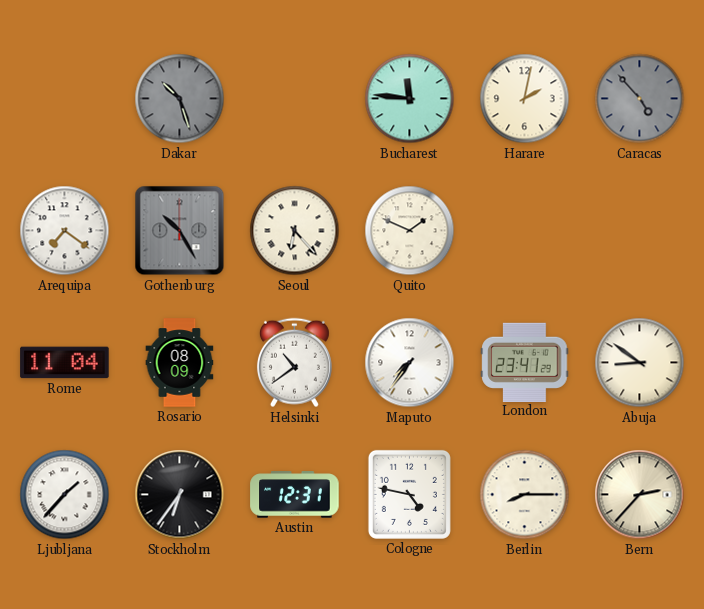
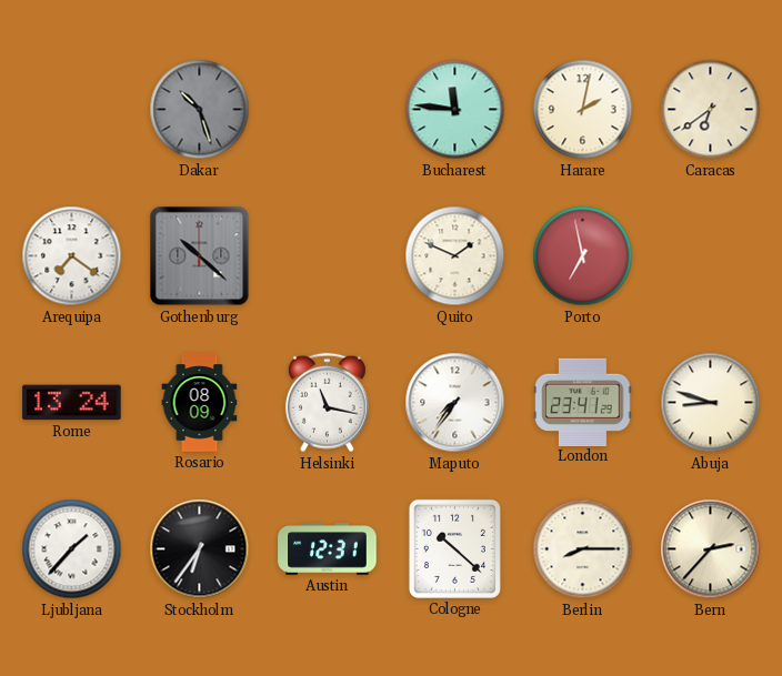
Caracas: 4:53 -> 6:39
Caracas dial: grey -> cream
Gothenburg: 10:25 -> 10:22
Seoul: 6:23 -> none
Porto: none -> 6:58
Rome: 11:04 -> 13:24
Helsinki: 10:39 -> 11:17
Abuja: 8:51 -> 8:48
Cologne: 4:47 -> 10:22
